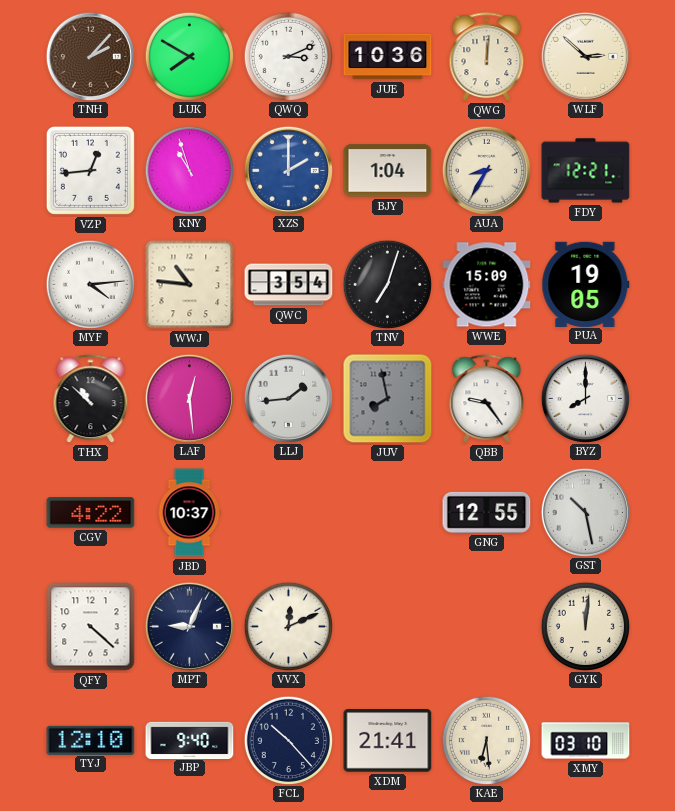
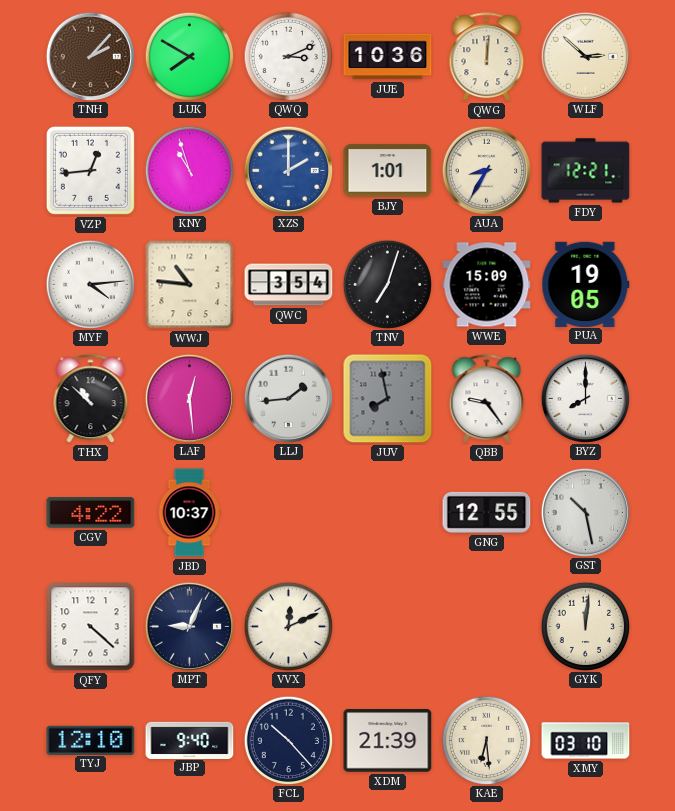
BJY: 1:04 -> 1:01
XDM: 21:41 -> 21:39
